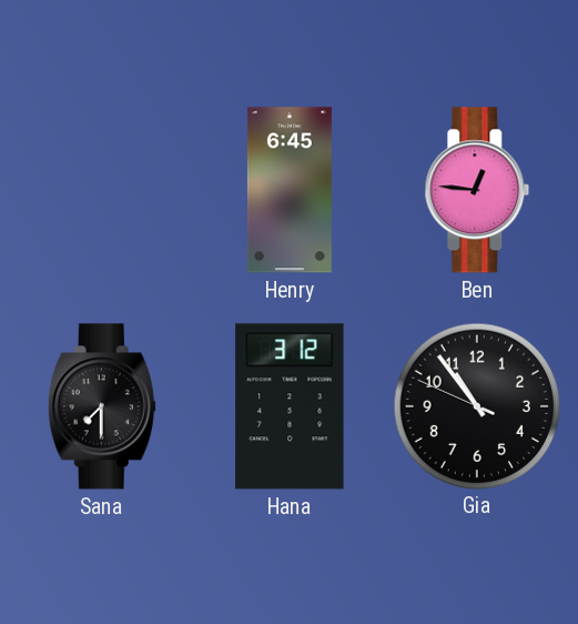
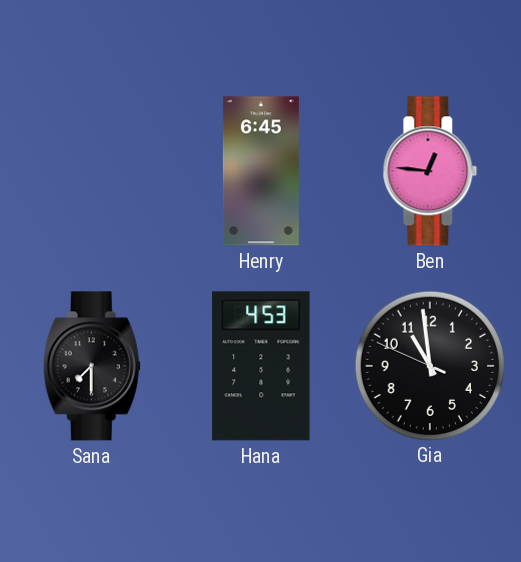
Hana: 3:12 -> 4:53
Gia: 10:53 -> 10:58
